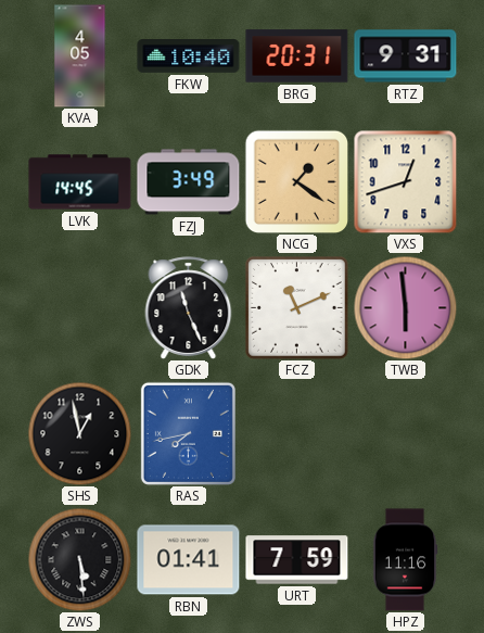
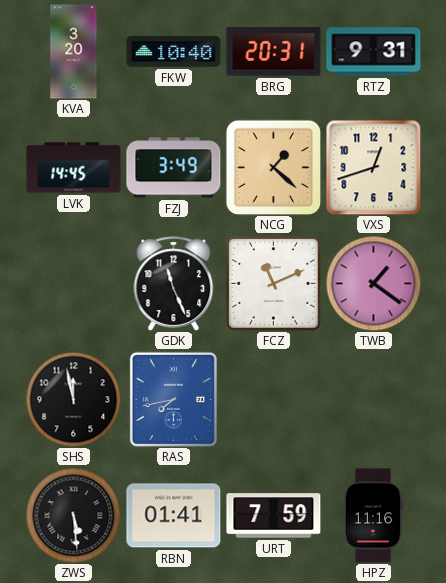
KVA: 4:05 -> 3:20
NCG: 1:21 -> 1:22
TWB: 5:59 -> 1:21
SHS: 12:58 -> 11:58
